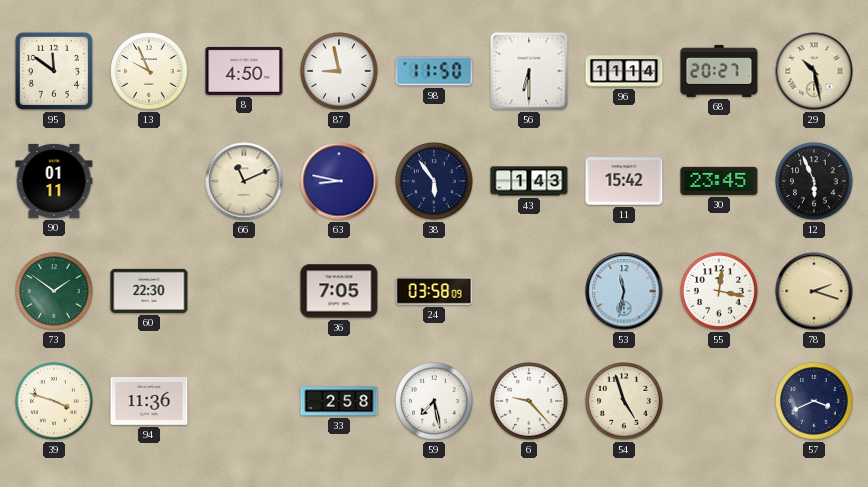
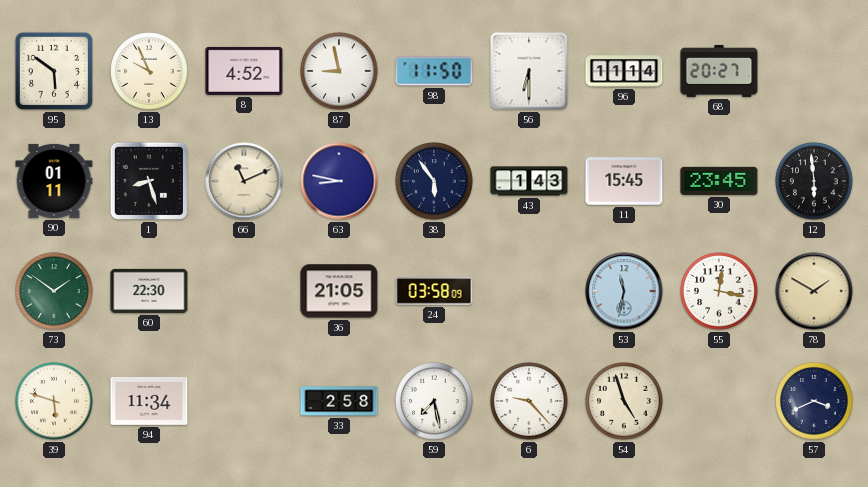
95: 11:51 -> 5:51
8: 4:50 -> 4:52
29: 10:28 -> none
1: none -> 8:27
11: 15:42 -> 15:45
12: 5:56 -> 5:59
36: 7:05 -> 21:05
78: 2:18 -> 1:50
39: 3:48 -> 5:48
94: 11:36 -> 11:34
